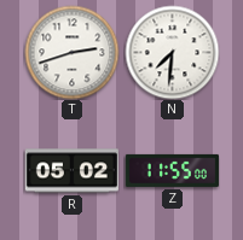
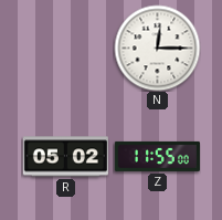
T: 2:42 -> none
N: 7:31 -> 12:15
